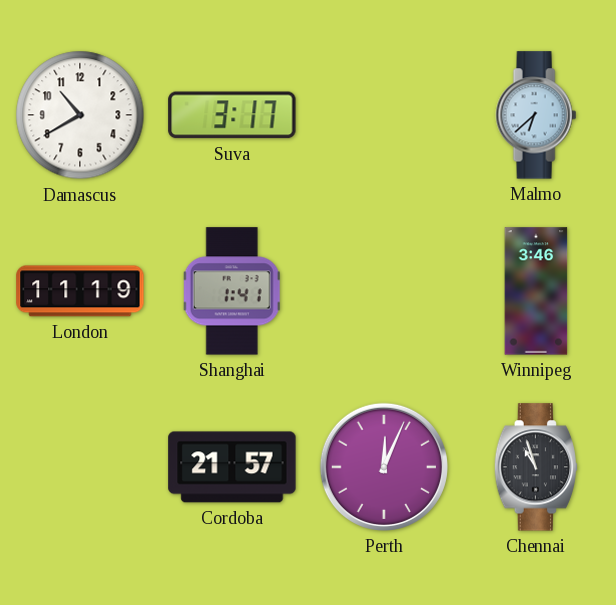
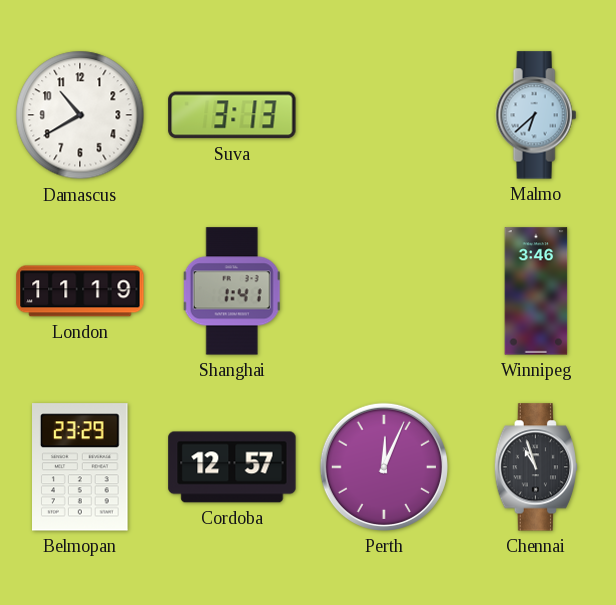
Suva: 3:17 -> 3:13
Belmopan: none -> 23:29
Cordoba: 21:57 -> 12:57
